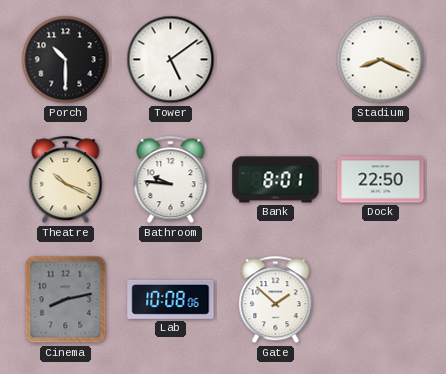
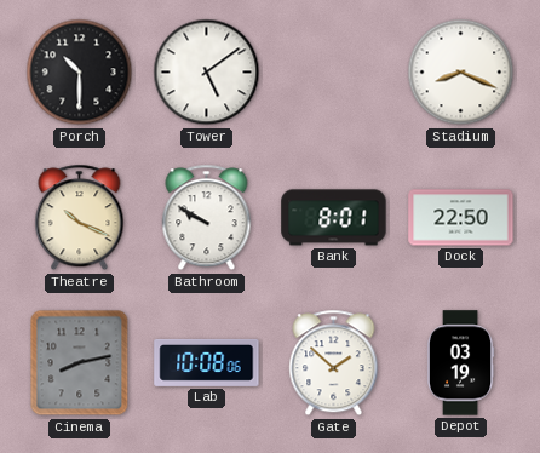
Bathroom: 9:46 -> 9:50
Depot: none -> 03:19
